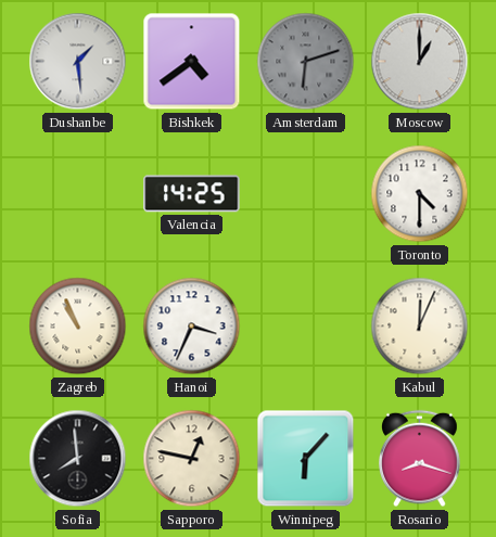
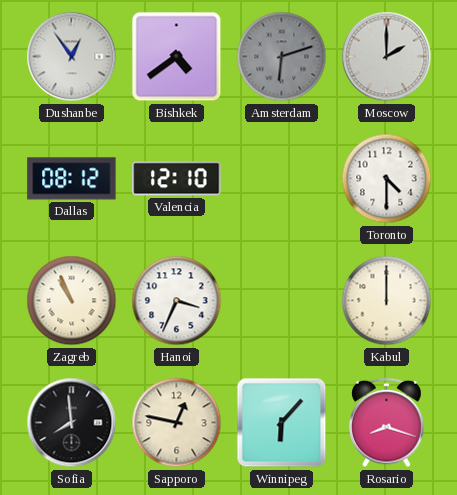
Dushanbe: 1:29 -> 12:54
Moscow: 1:00 -> 2:00
Dallas: none -> 08:12
Valencia: 14:25 -> 12:10
Kabul: 12:04 -> 12:00
